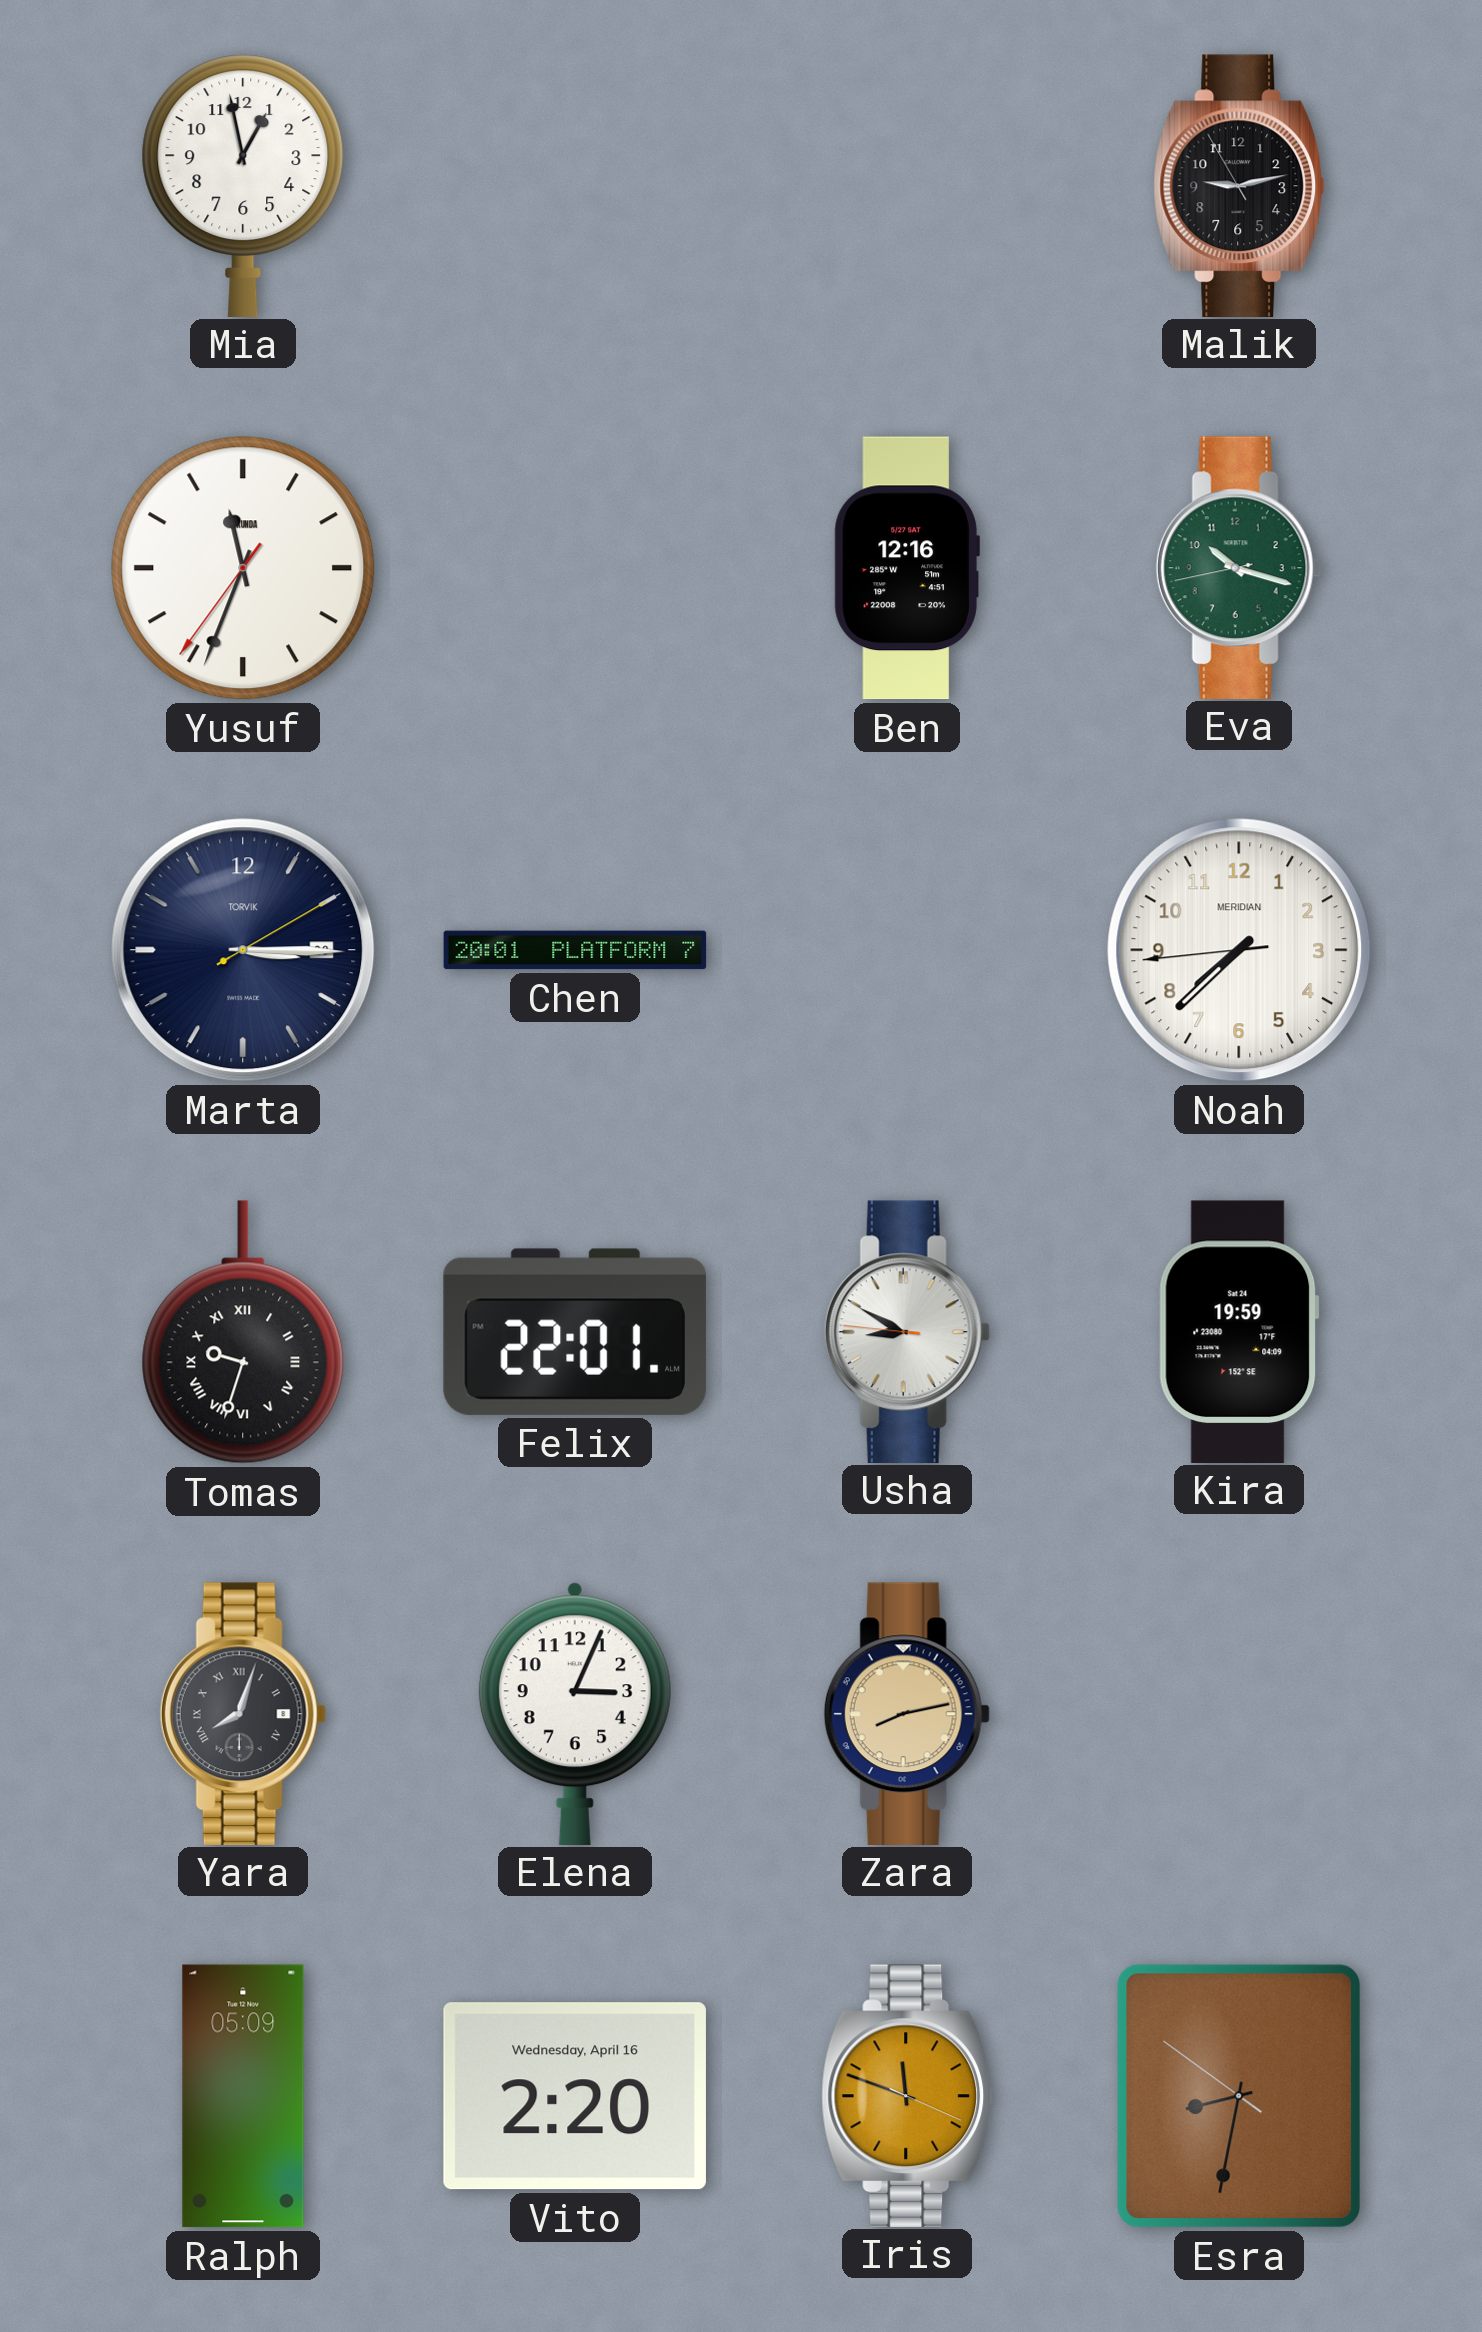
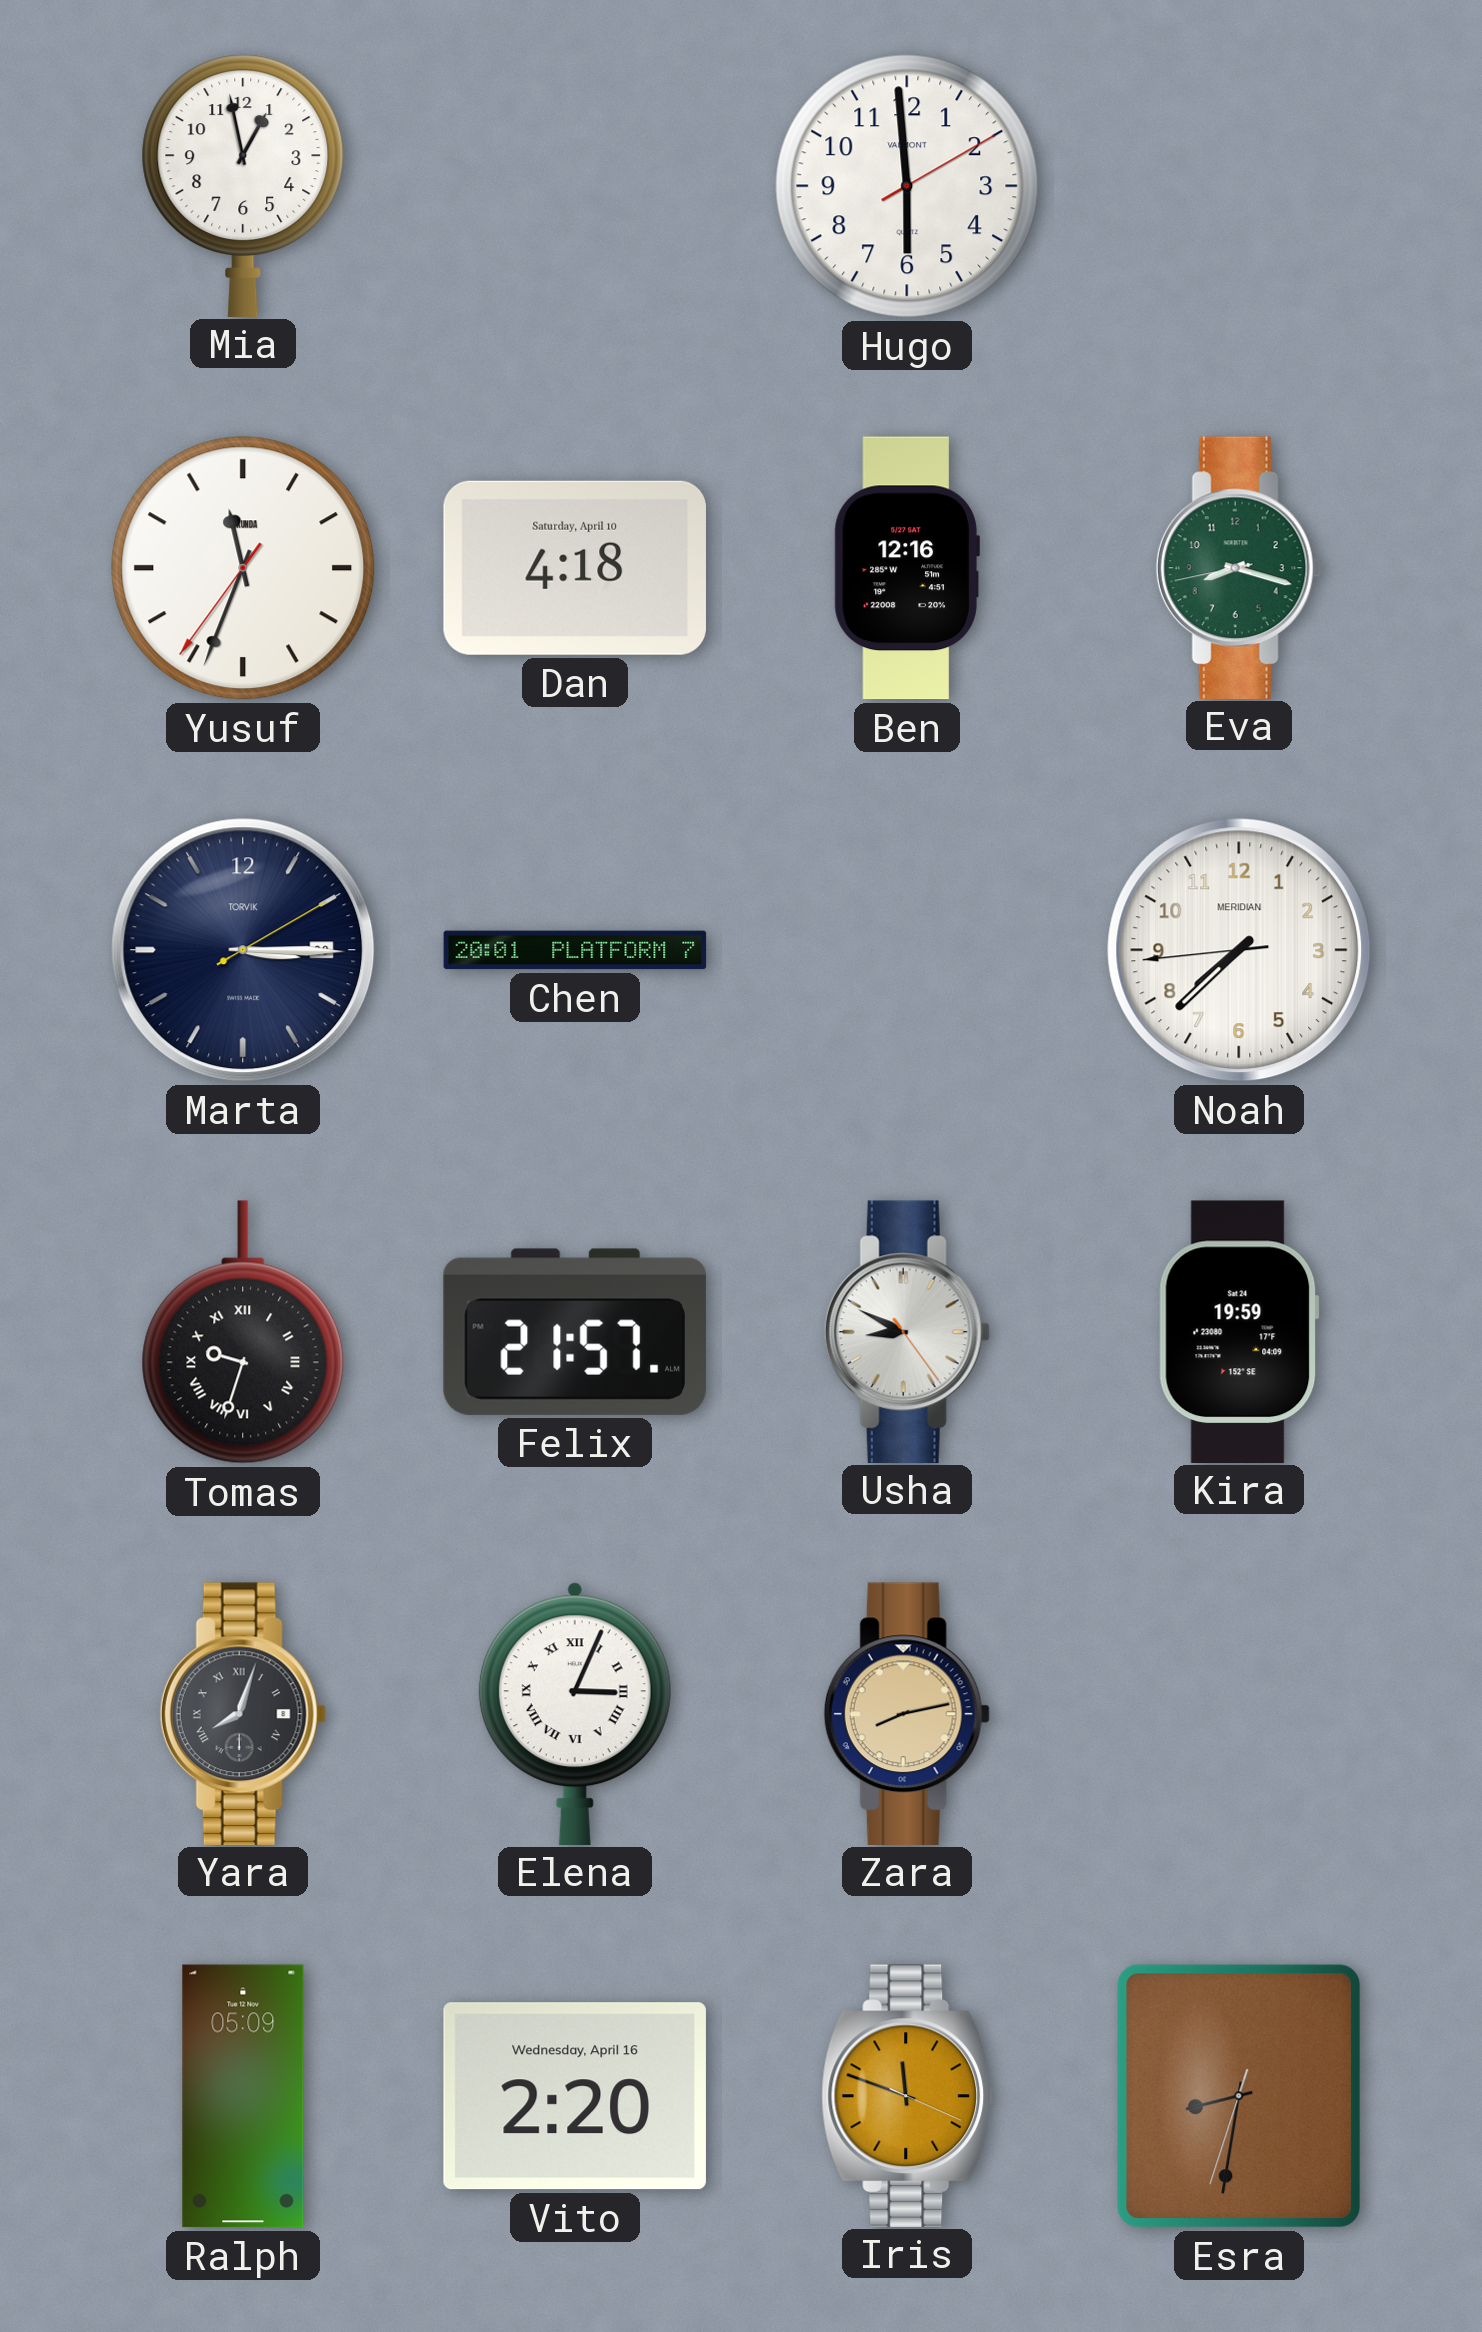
Hugo: none -> 5:59
Malik: 9:12 -> none
Dan: none -> 4:18
Eva: 10:17 -> 8:17
Felix: 22:01 -> 21:57
Usha: 8:49:46 -> 8:49:24
Elena numerals: Arabic -> Roman
Esra: 8:31:51 -> 8:31:33
